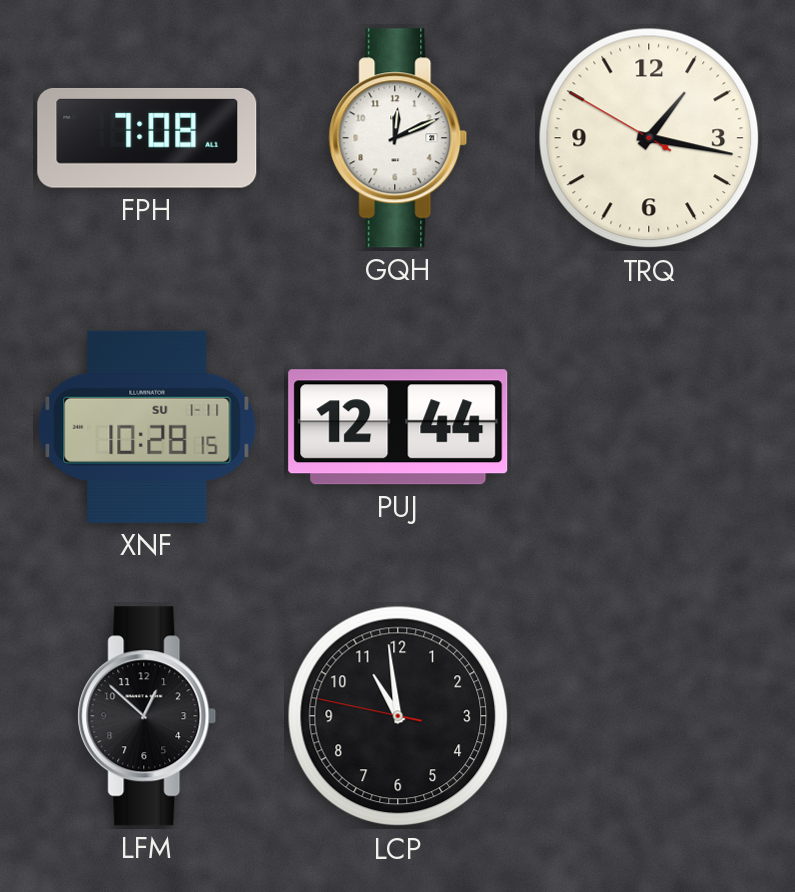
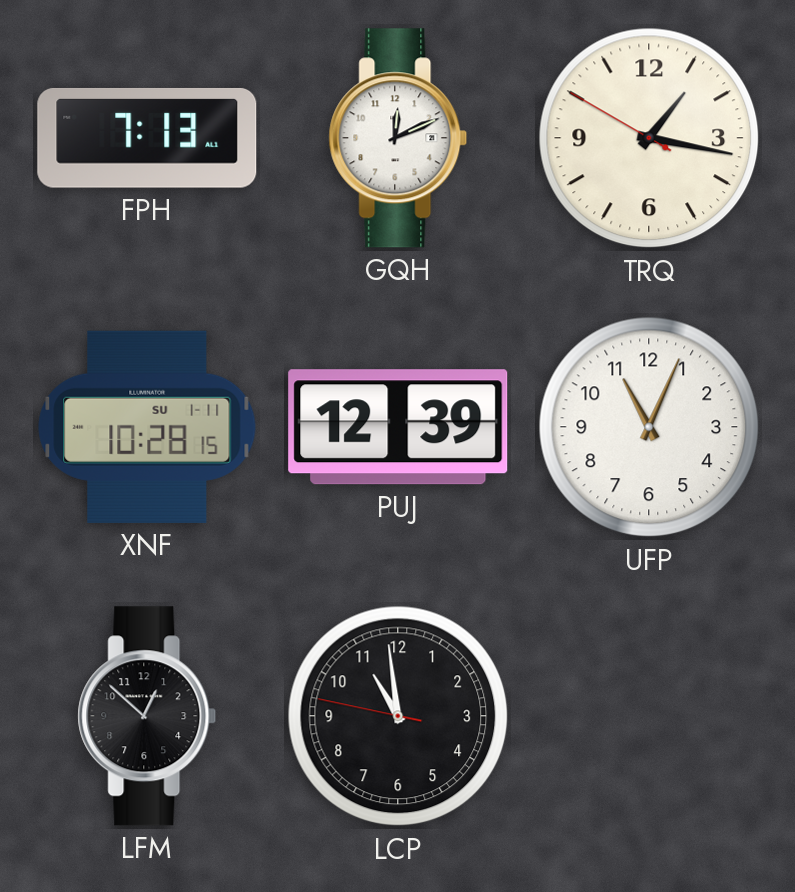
FPH: 7:08 -> 7:13
PUJ: 12:44 -> 12:39
UFP: none -> 11:04
